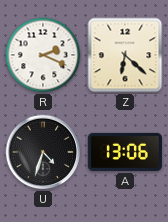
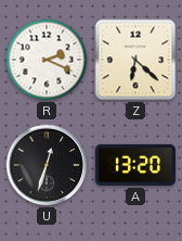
U: 4:33 -> 12:33
A: 13:06 -> 13:20
